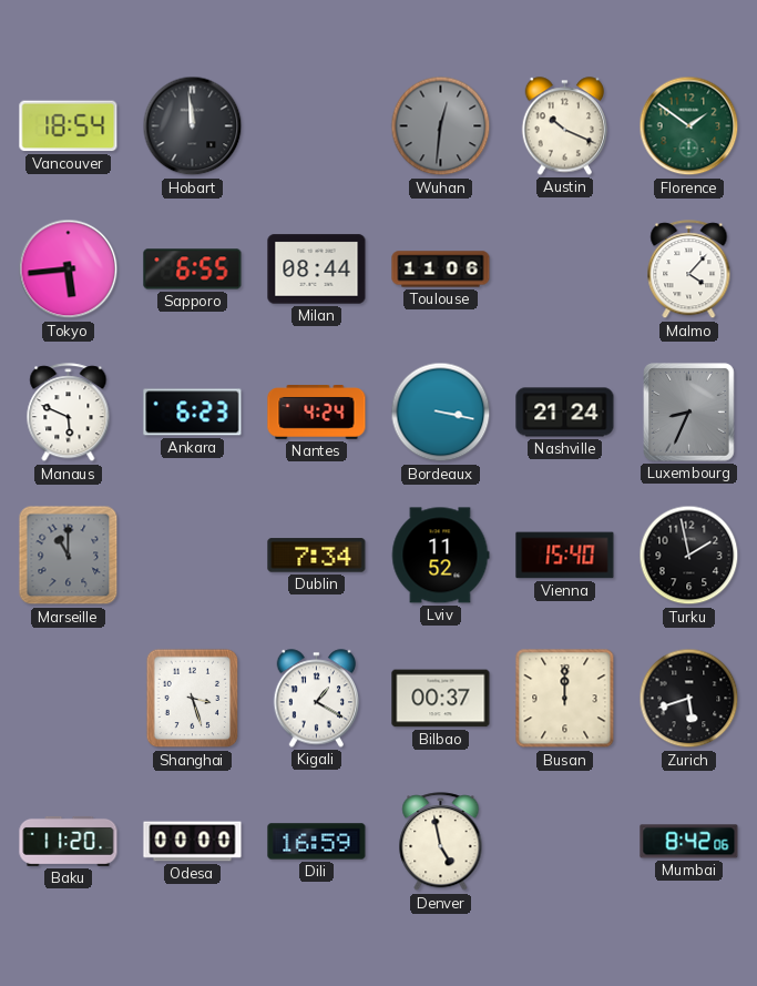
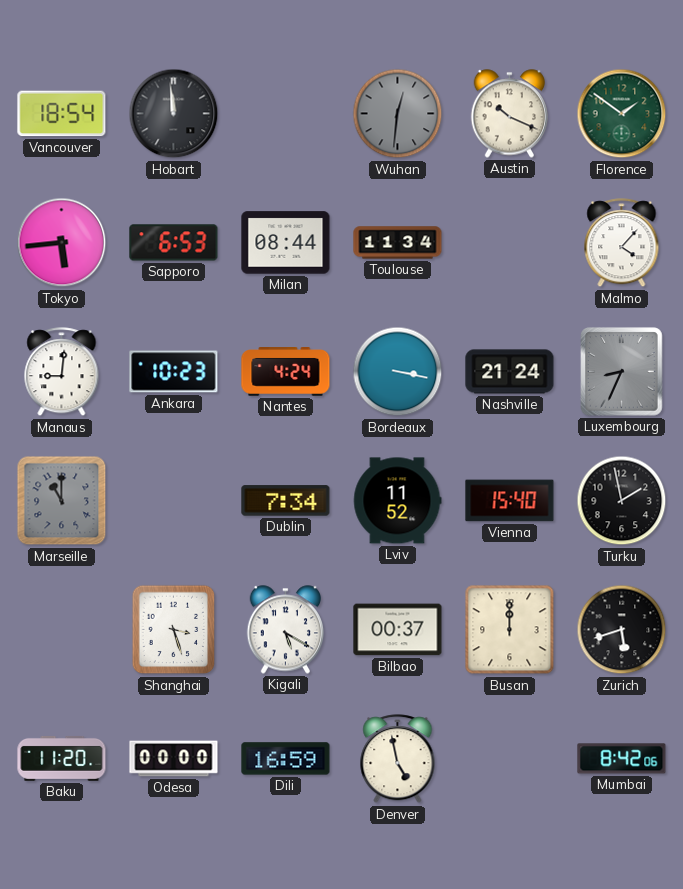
Sapporo: 6:55 -> 6:53
Toulouse: 11:06 -> 11:34
Manaus: 5:49 -> 9:01
Ankara: 6:23 -> 10:23
Kigali: 1:20 -> 5:20
